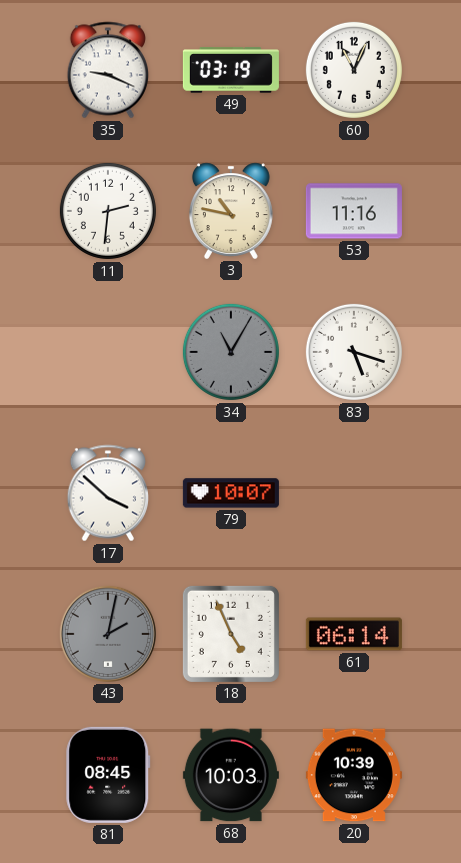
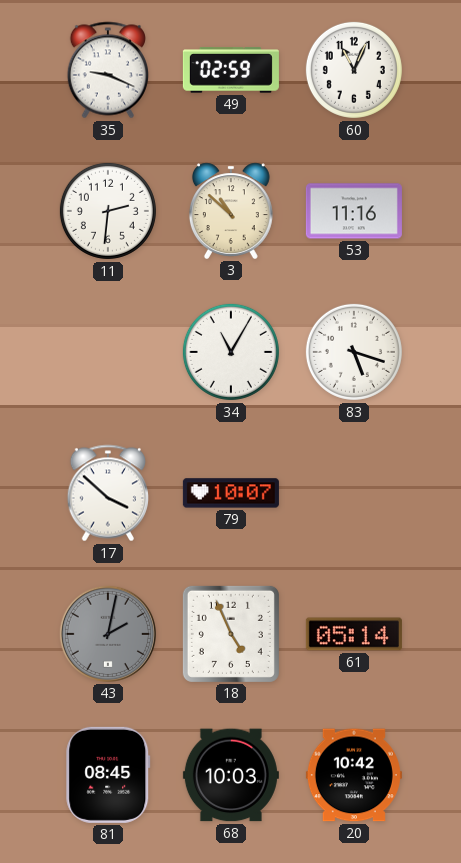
49: 03:19 -> 02:59
3: 10:47 -> 10:52
34 dial: grey -> white
61: 06:14 -> 05:14
20: 10:39 -> 10:42
